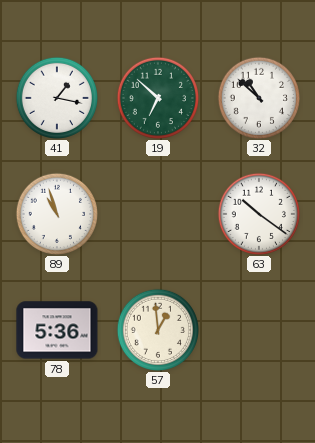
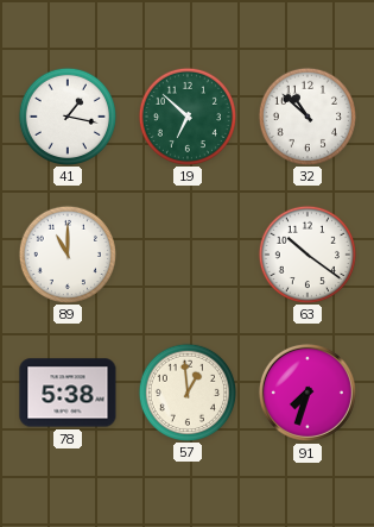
89: 10:57 -> 11:00
78: 5:36 -> 5:38
91: none -> 7:33
